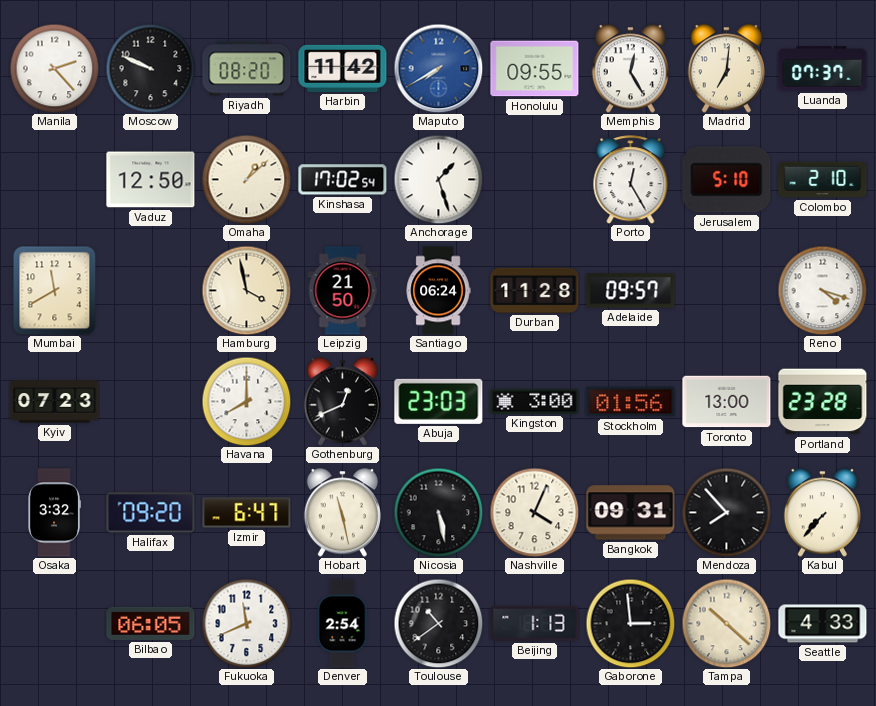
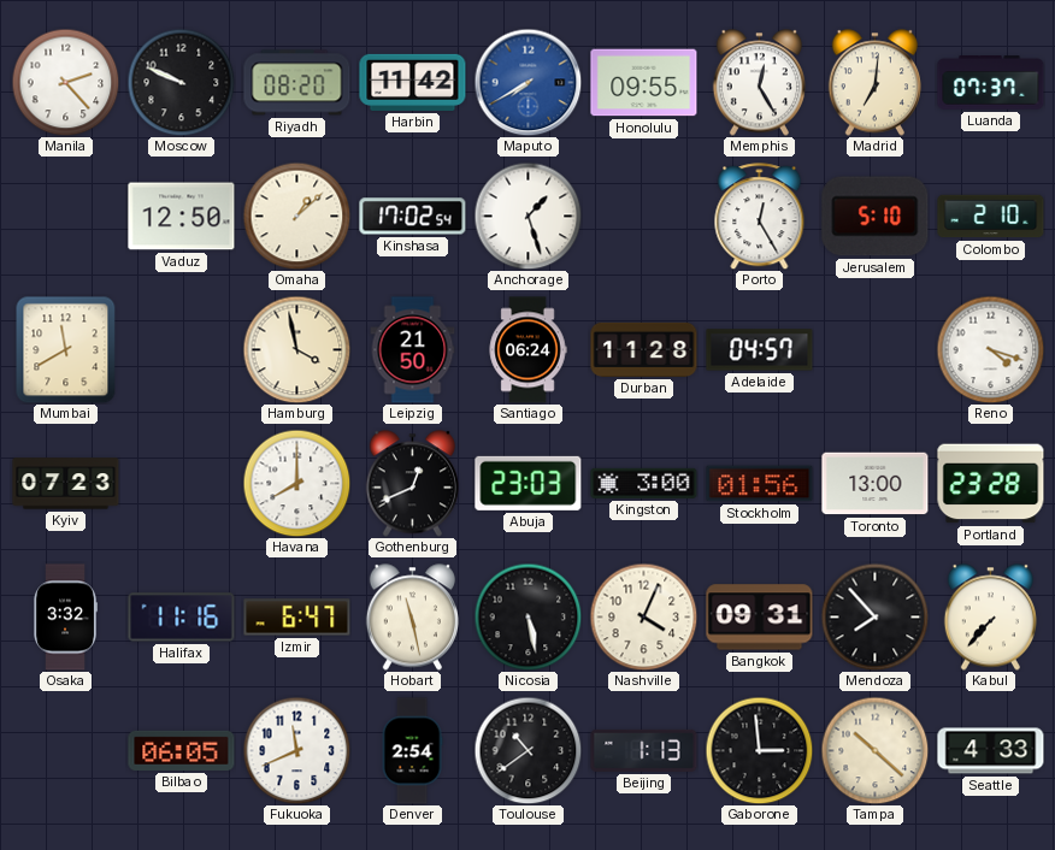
Adelaide: 09:57 -> 04:57
Halifax: 09:20 -> 11:16
